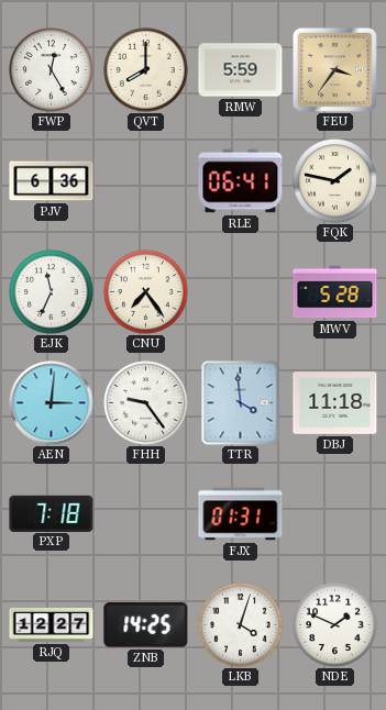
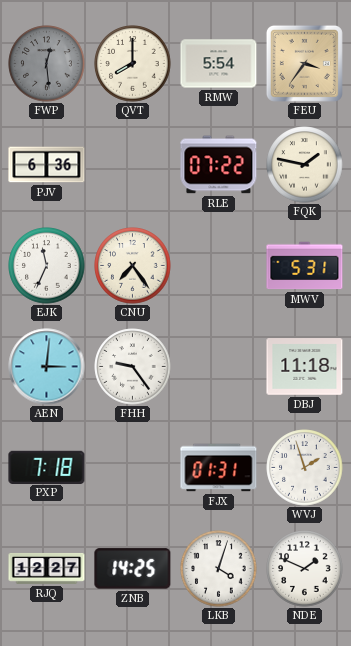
FWP: 12:25 -> 12:29
FWP dial: white -> grey
RMW: 5:59 -> 5:54
RLE: 06:41 -> 07:22
MWV: 5:28 -> 5:31
TTR: 3:59 -> none
WVJ: none -> 1:57
